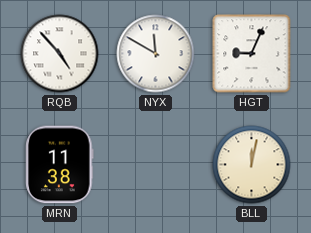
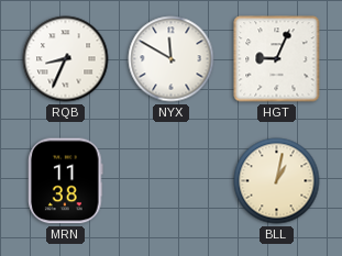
RQB: 4:53 -> 8:34
BLL: 12:02 -> 1:02
